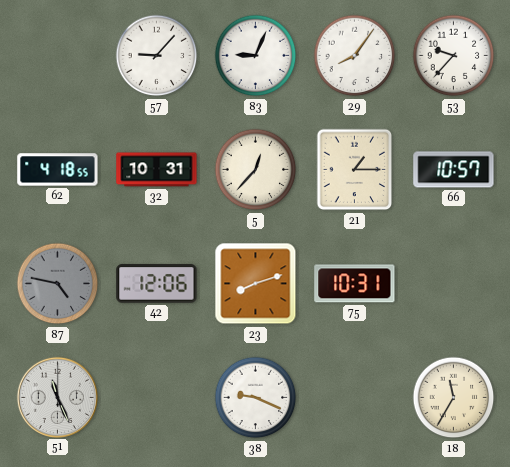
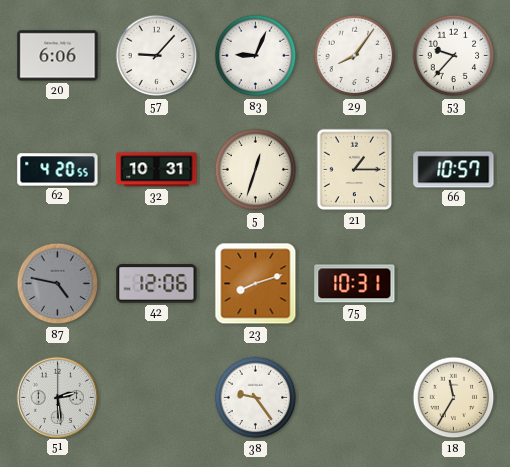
20: none -> 6:06
62: 4:18 -> 4:20
5: 12:37 -> 12:33
51: 11:26 -> 2:29
38: 9:19 -> 9:24
